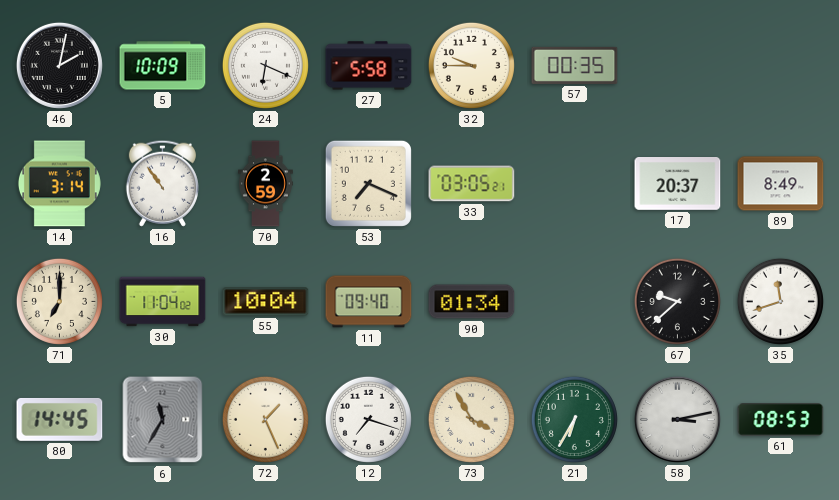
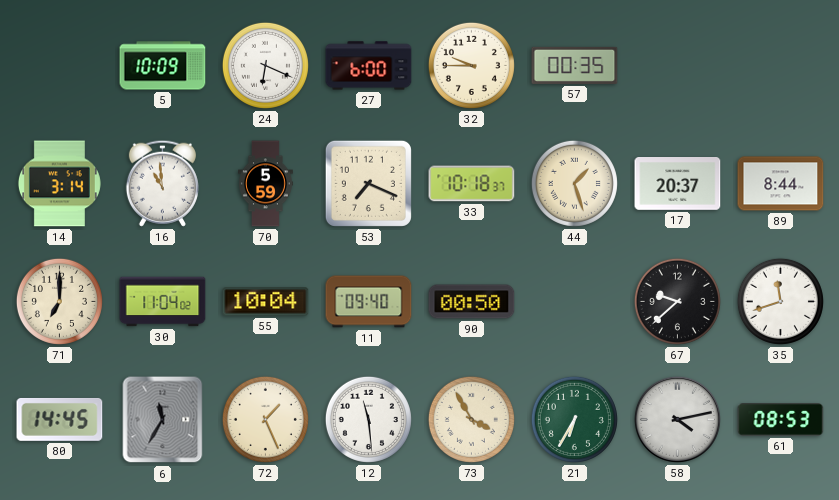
46: 2:02 -> none
27: 5:58 -> 6:00
16: 10:54 -> 10:59
70: 2:59 -> 5:59
33: 03:05 -> 10:18
44: none -> 1:27
89: 8:49 -> 8:44
90: 01:34 -> 00:50
12: 7:18 -> 11:29
58: 3:13 -> 4:13
